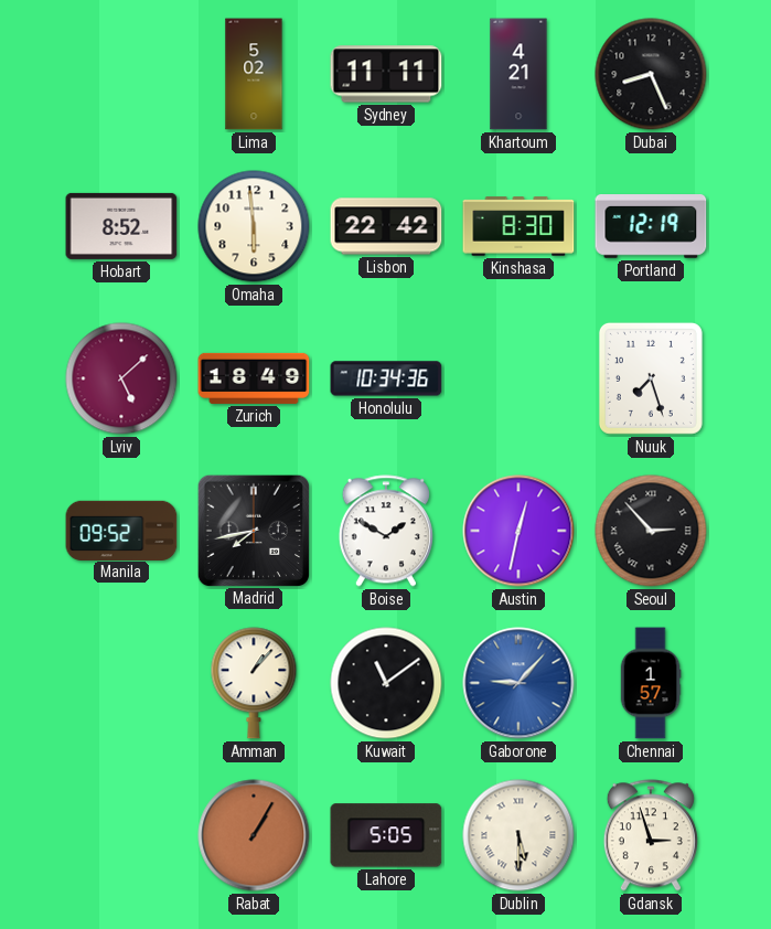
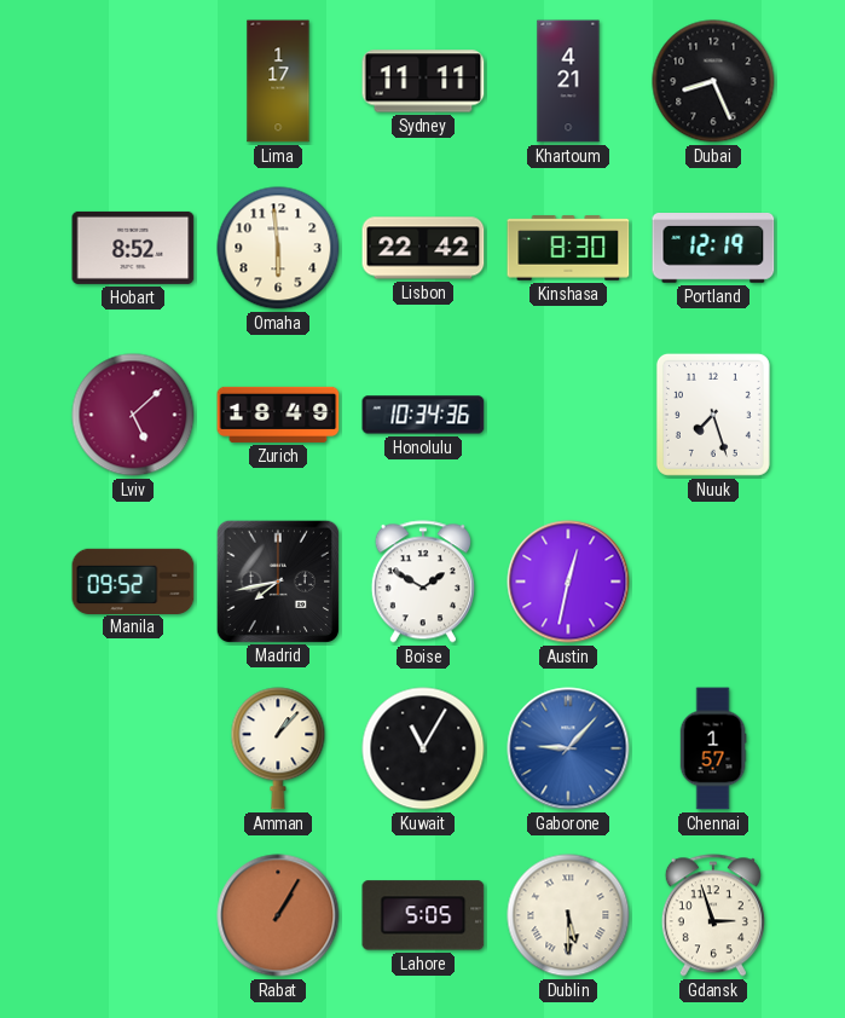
Lima: 5:02 -> 1:17
Seoul: 2:53 -> none
Kuwait: 11:09 -> 11:05
